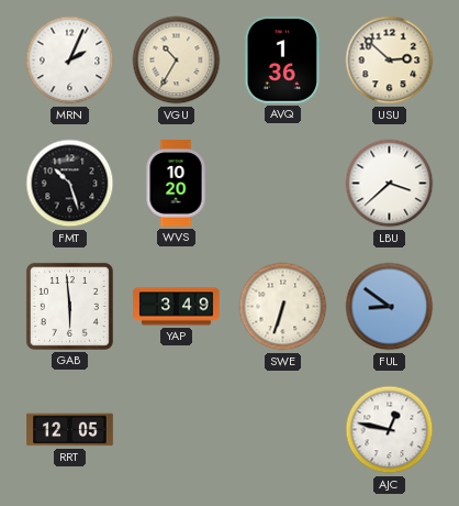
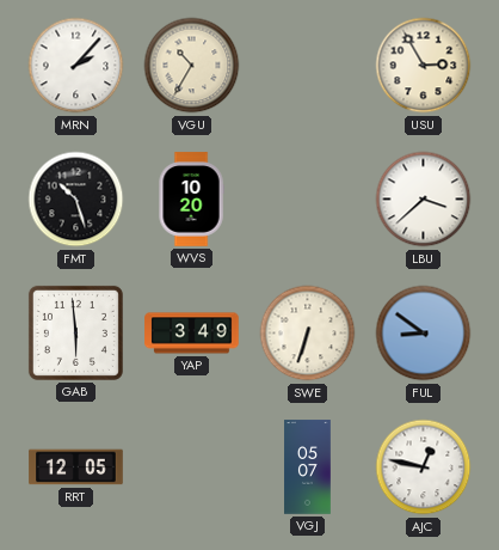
MRN: 2:04 -> 2:07
AVQ: 1:36 -> none
USU: 2:52 -> 2:55
VGJ: none -> 05:07
